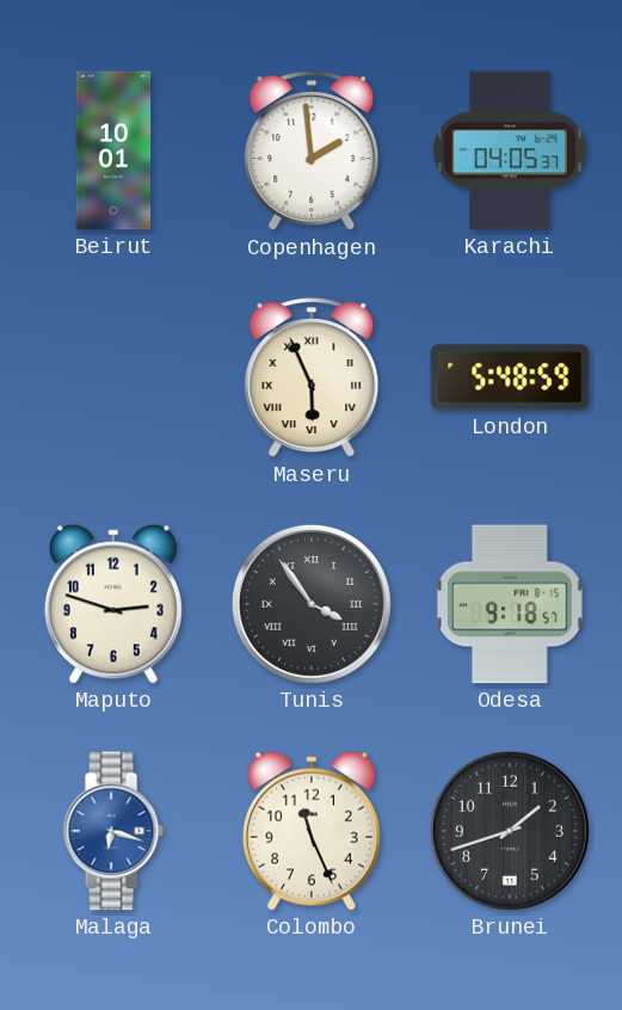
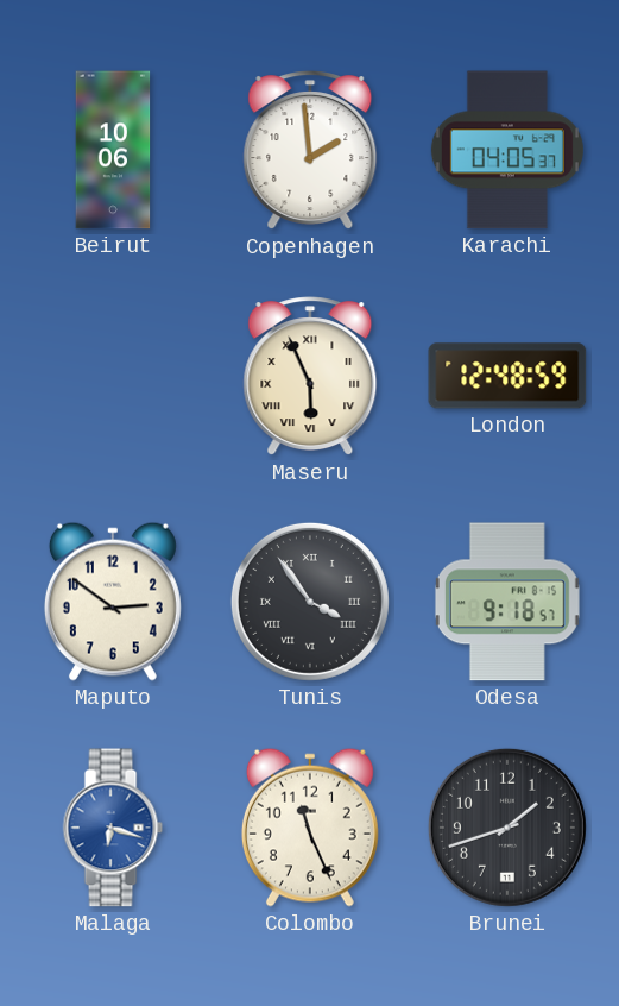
Beirut: 10:01 -> 10:06
London: 5:48 -> 12:48
Maputo: 2:48 -> 2:51
